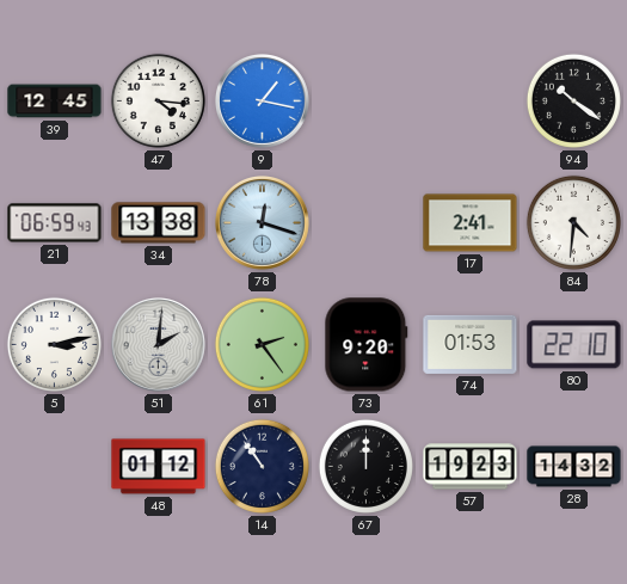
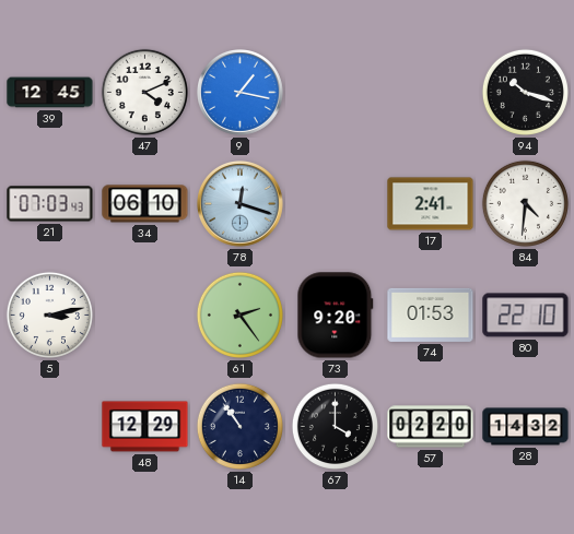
47: 4:16 -> 4:11
94: 10:21 -> 10:18
21: 06:59 -> 07:03
34: 13:38 -> 06:10
51: 2:01 -> none
48: 01:12 -> 12:29
67: 12:00 -> 4:00
57: 19:23 -> 02:20
